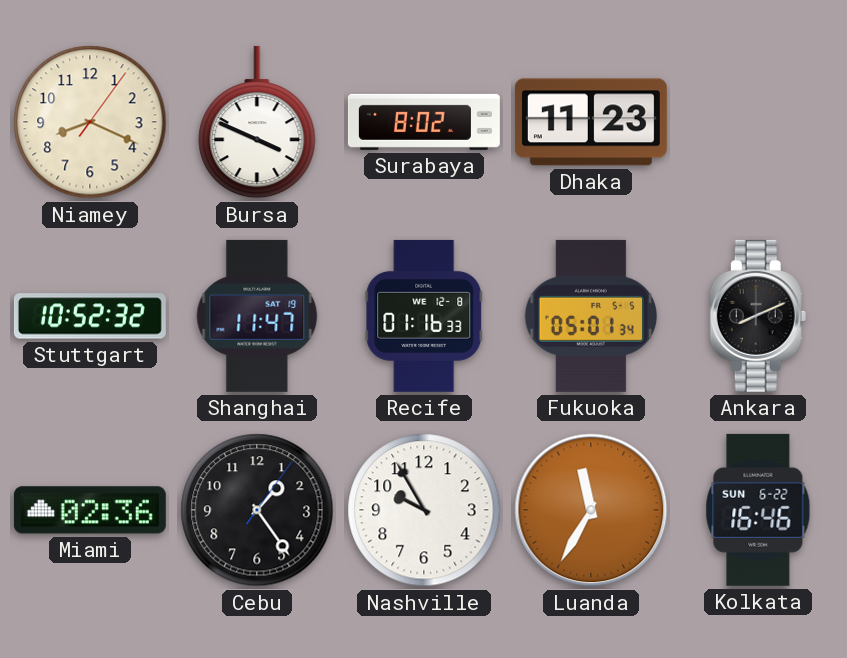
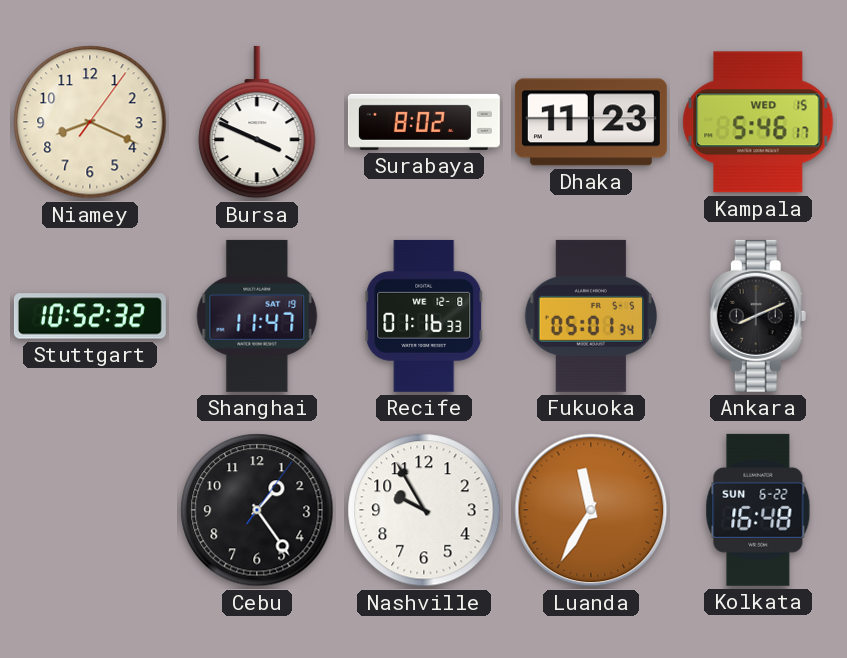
Kampala: none -> 5:46
Miami: 02:36 -> none
Kolkata: 16:46 -> 16:48
